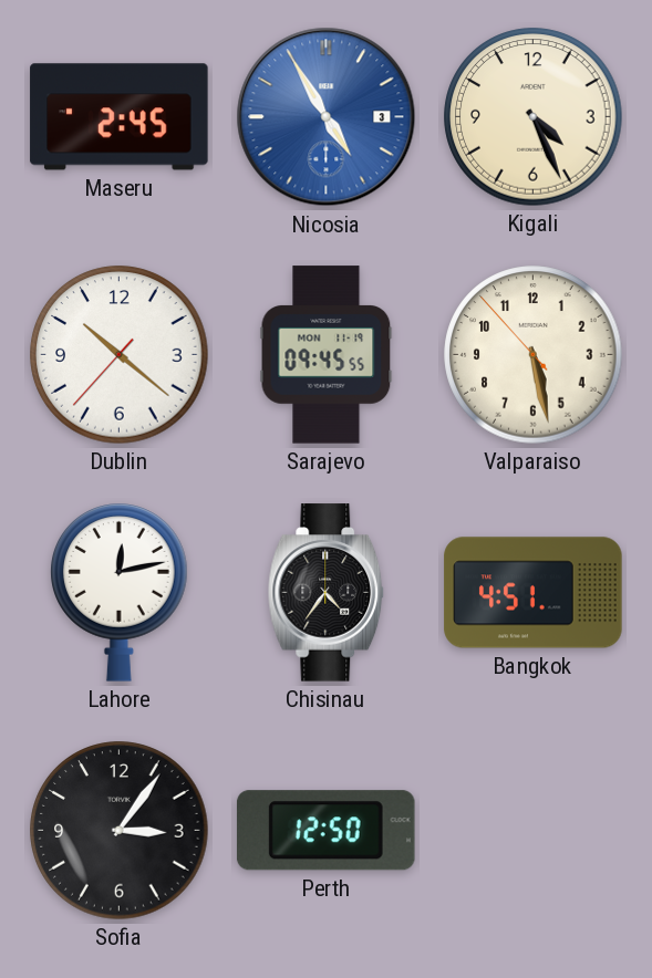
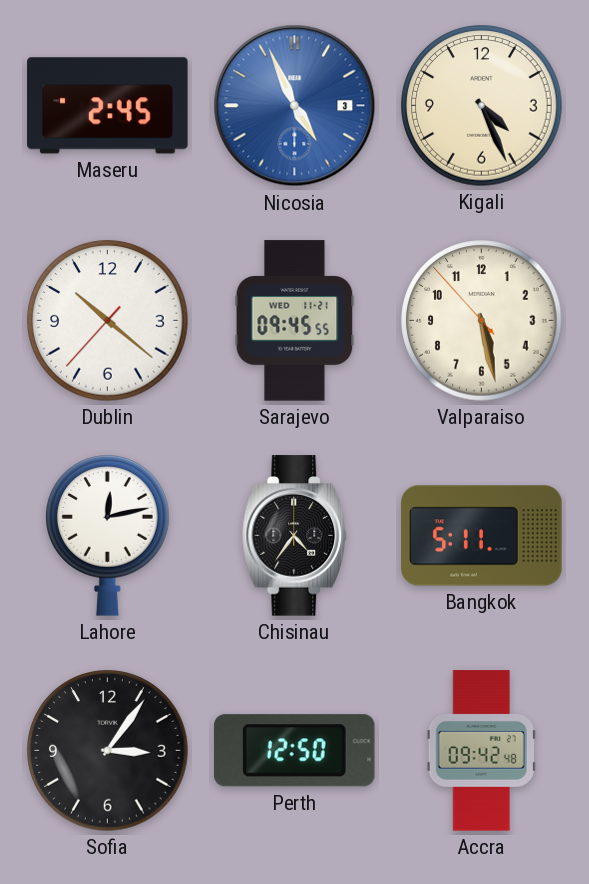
Nicosia: 4:55 -> 4:56
Sarajevo date: MON 11-19 -> WED 11-21
Bangkok: 4:51 -> 5:11
Accra: none -> 09:42
